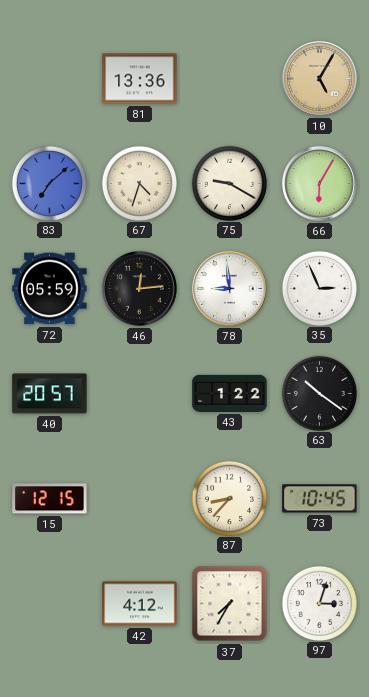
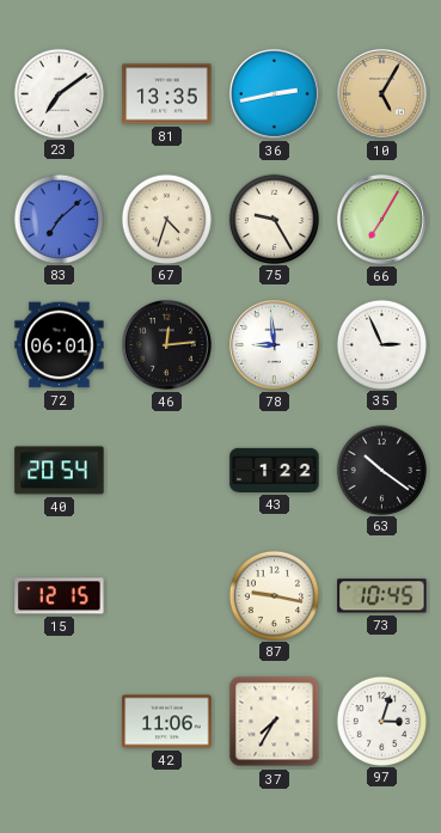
23: none -> 7:09
81: 13:36 -> 13:35
36: none -> 2:43
75: 9:20 -> 9:25
66: 6:05 -> 7:05
72: 05:59 -> 06:01
40: 20:57 -> 20:54
87: 8:37 -> 9:17
42: 4:12 -> 11:06
